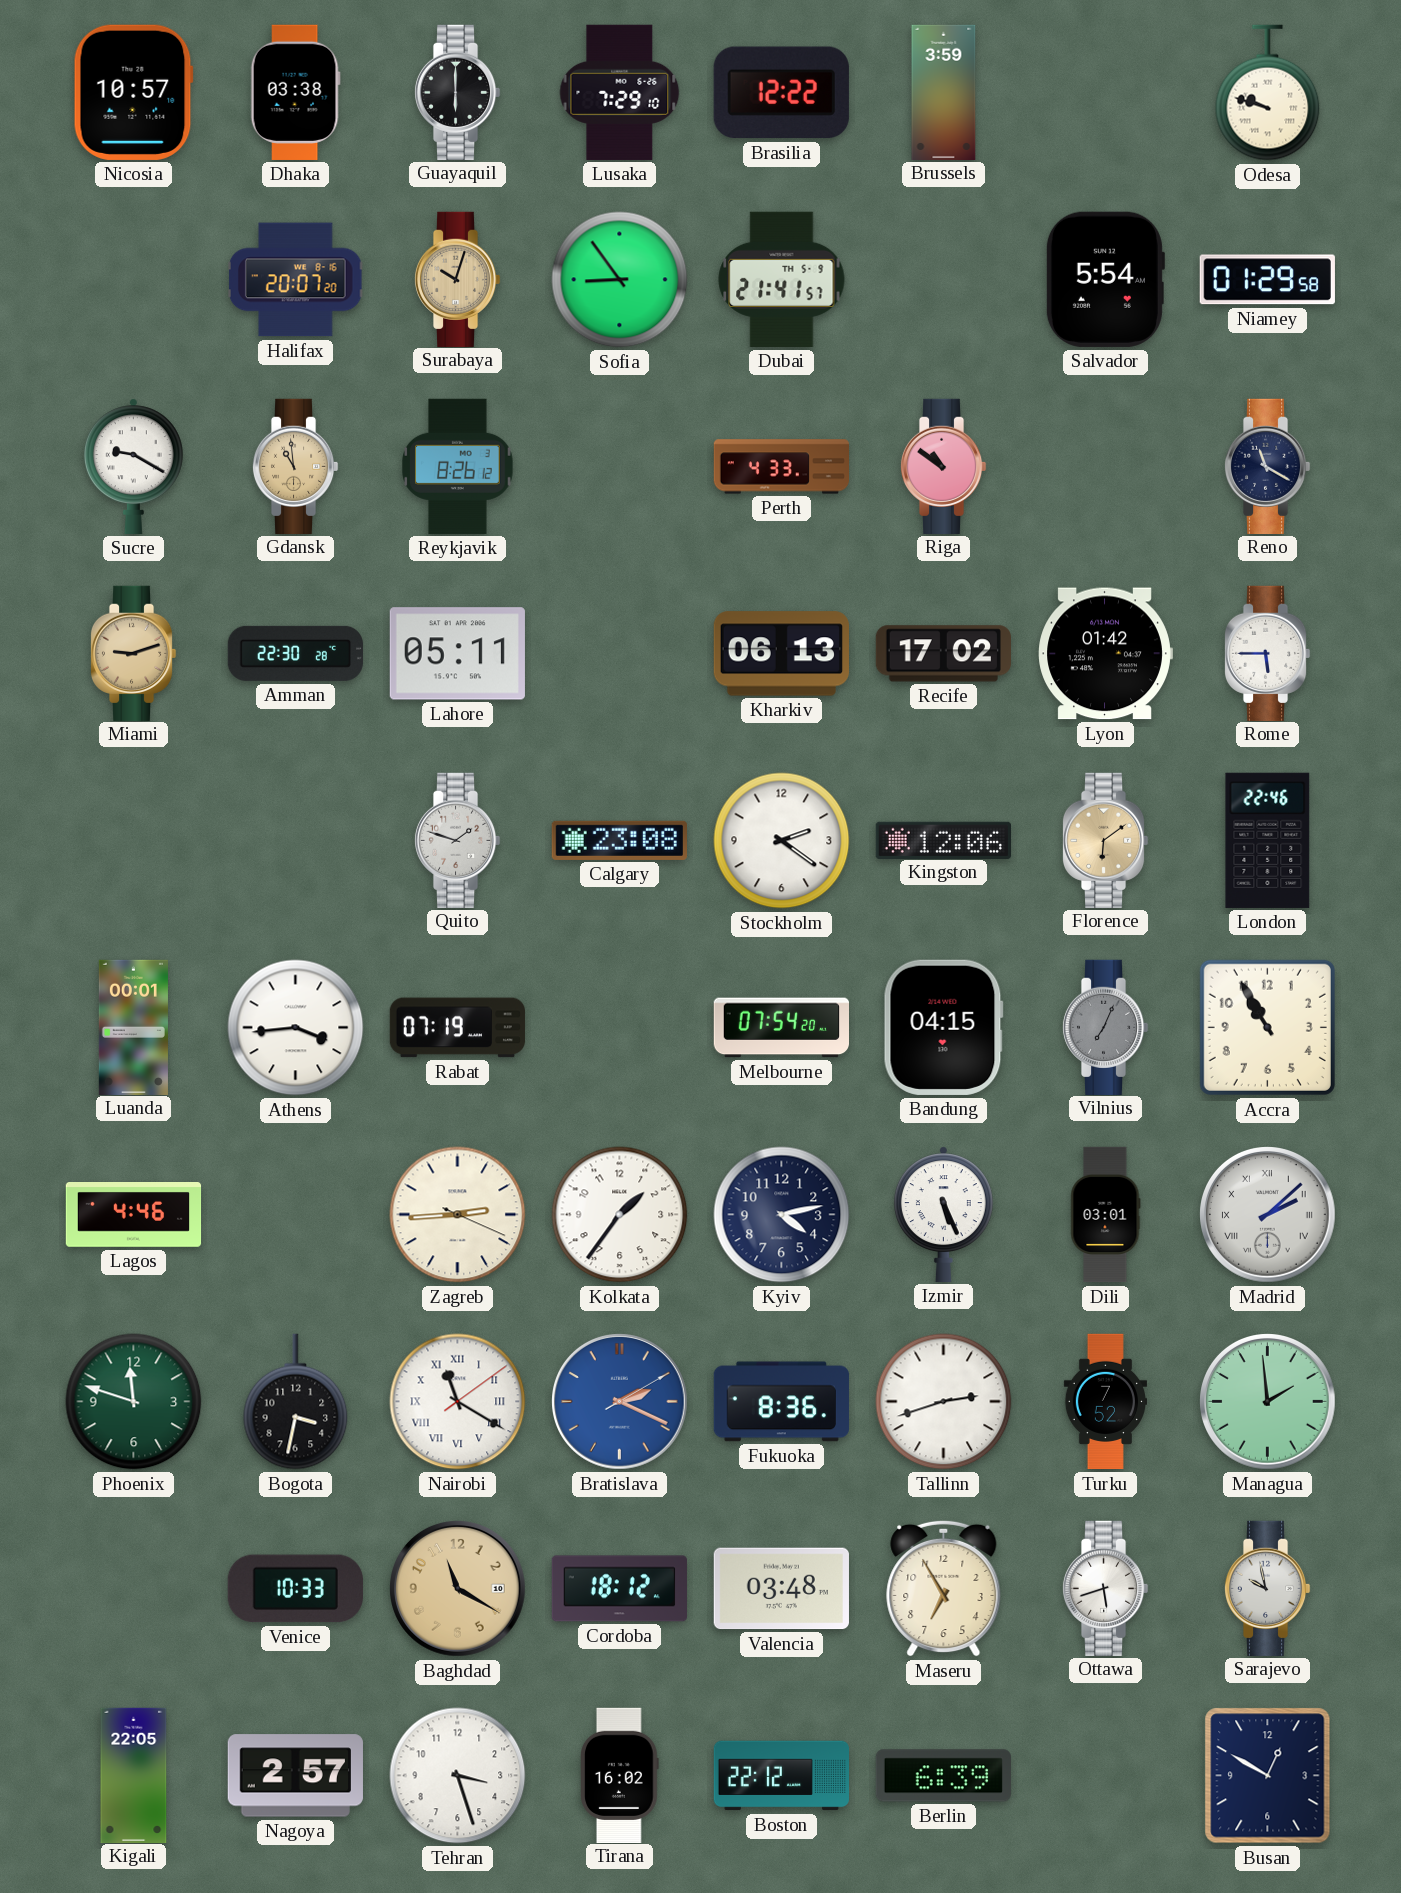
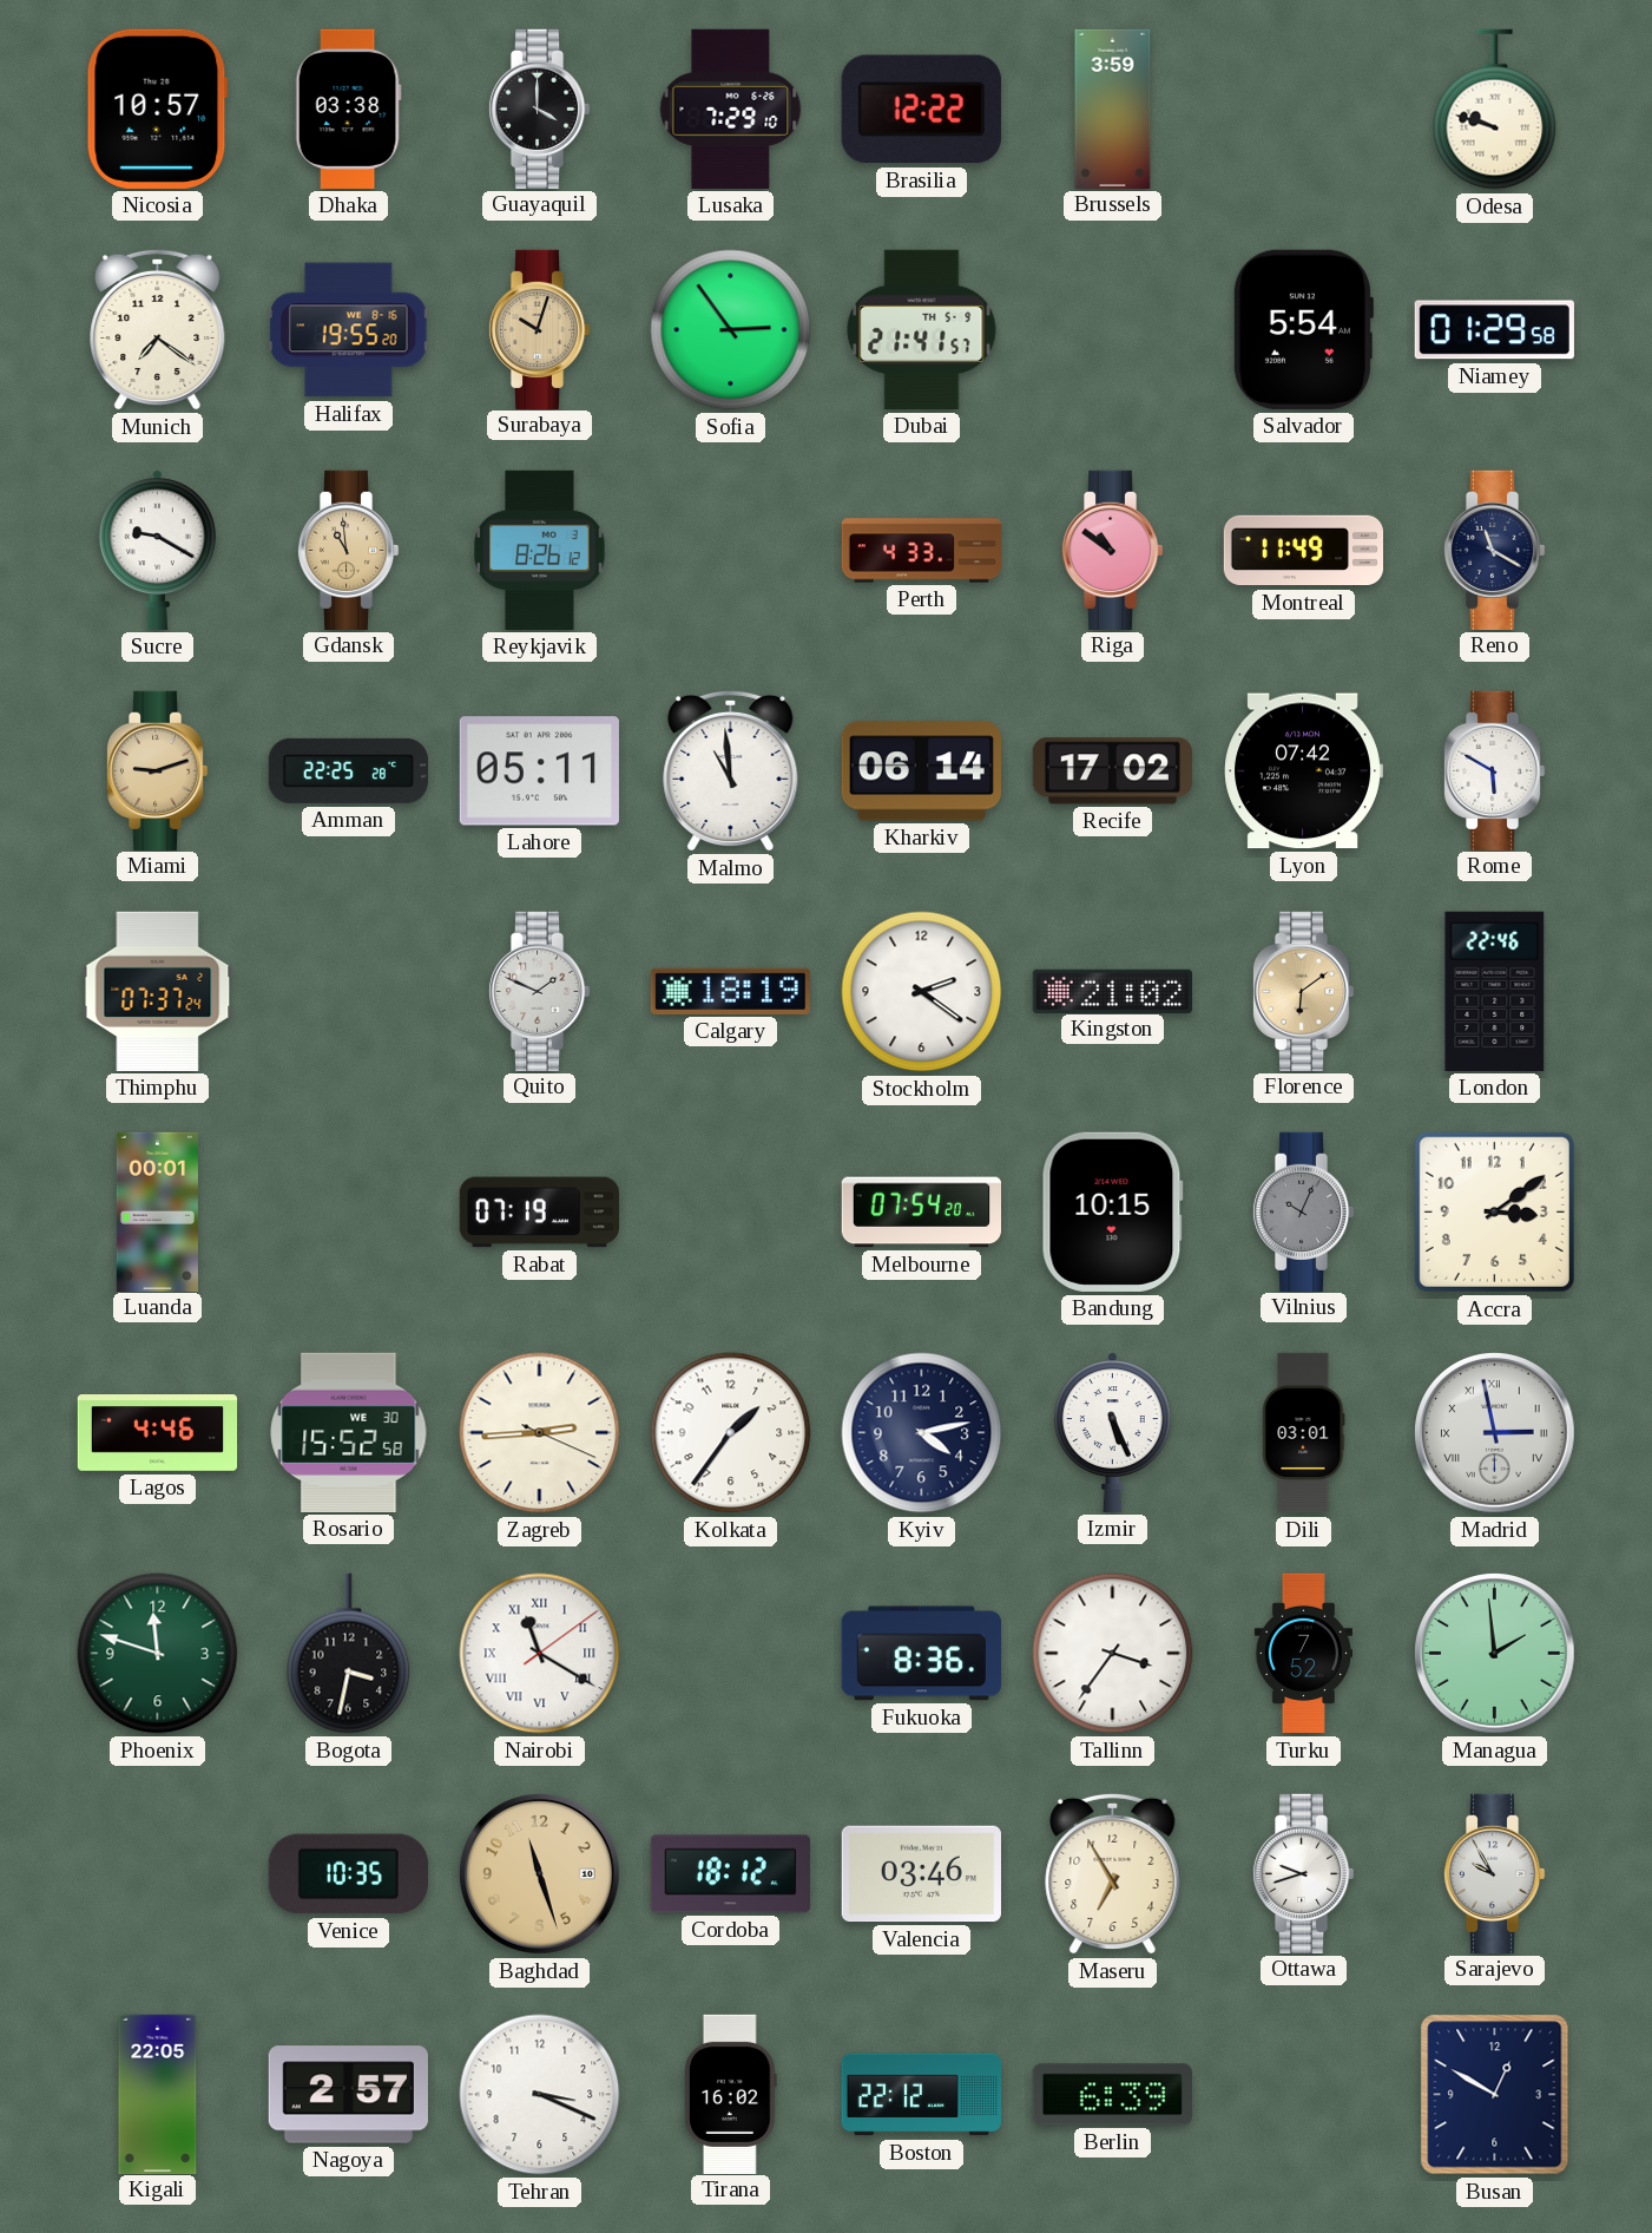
Guayaquil: 6:00 -> 4:00
Munich: none -> 7:21
Halifax: 20:07 -> 19:55
Sofia: 8:54 -> 2:54
Montreal: none -> 11:49
Amman: 22:30 -> 22:25
Malmo: none -> 10:59
Kharkiv: 06:13 -> 06:14
Lyon: 01:42 -> 07:42
Rome: 5:45 -> 5:50
Thimphu: none -> 07:37
Quito: 1:48 -> 1:49
Calgary: 23:08 -> 18:19
Kingston: 12:06 -> 21:02
Athens: 3:44 -> none
Bandung: 04:15 -> 10:15
Vilnius: 7:04 -> 10:04
Accra: 10:55 -> 3:09
Rosario: none -> 15:52
Madrid: 2:08 -> 2:58
Bratislava: 2:19 -> none
Tallinn: 2:42 -> 3:36
Venice: 10:33 -> 10:35
Baghdad: 11:20 -> 11:27
Valencia: 03:48 -> 03:46
Ottawa: 5:42 -> 9:42
Sarajevo: 9:58 -> 9:55
Tehran: 3:27 -> 3:19
